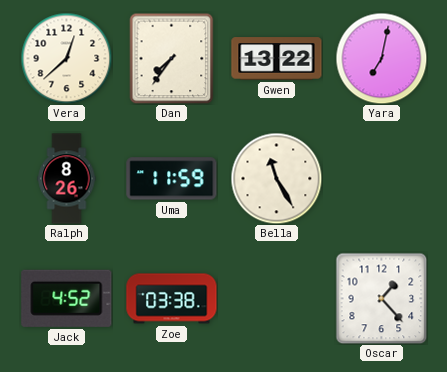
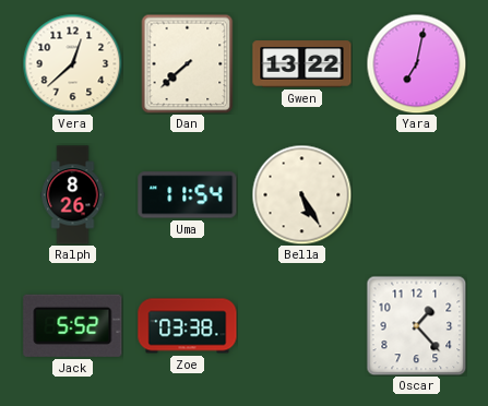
Dan: 7:36 -> 7:38
Uma: 11:59 -> 11:54
Bella: 11:25 -> 5:25
Jack: 4:52 -> 5:52
